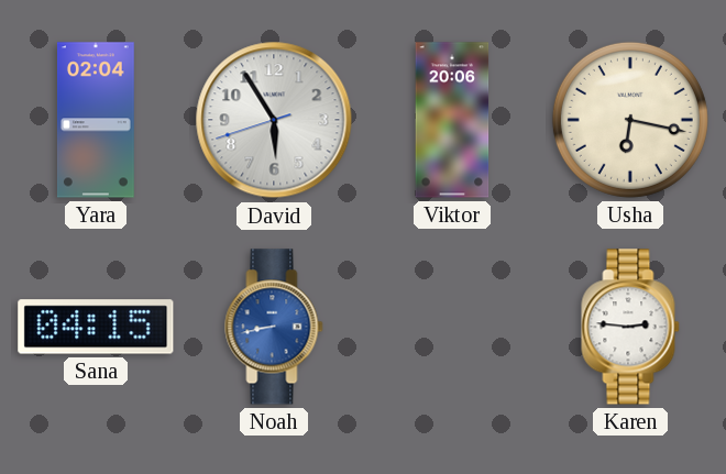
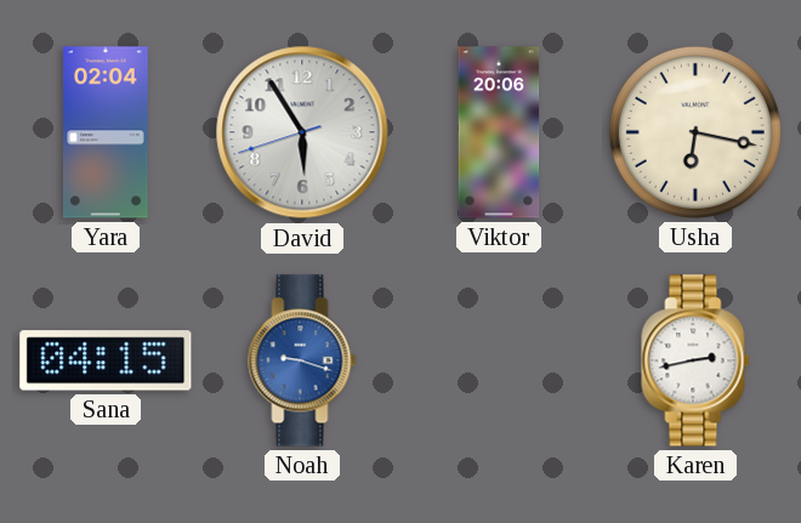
Noah: 8:43 -> 9:18
Karen: 2:46 -> 2:43
